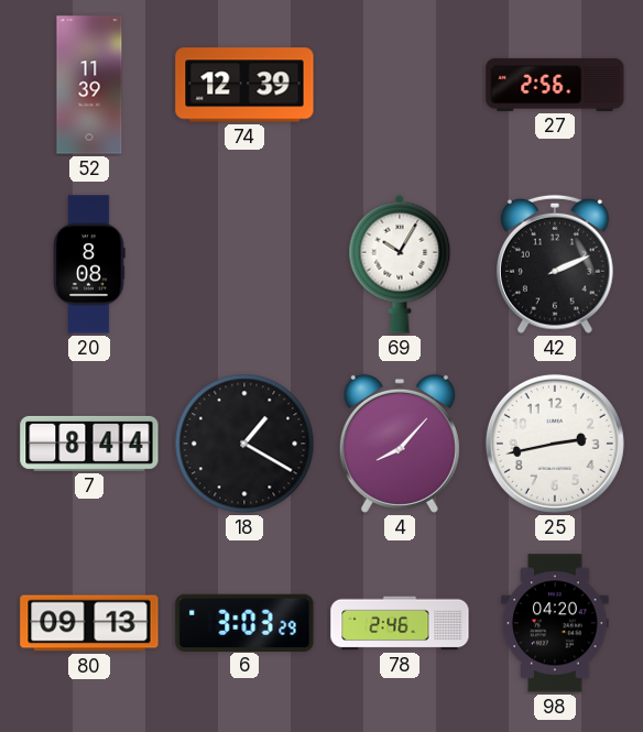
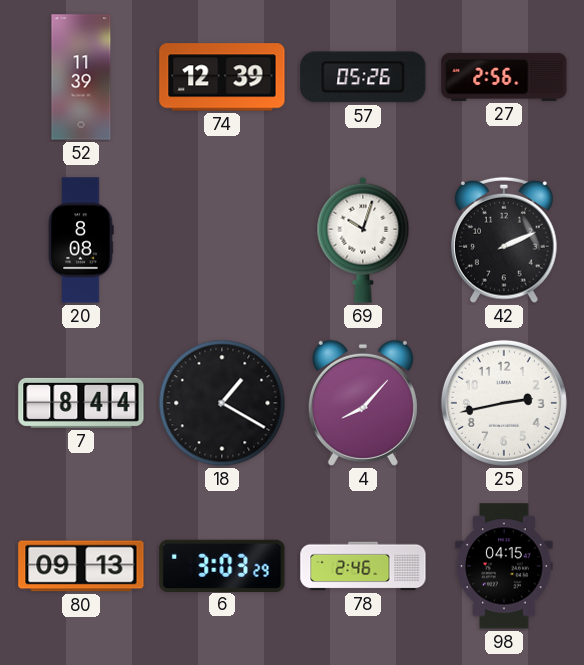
57: none -> 05:26
69: 10:05 -> 10:03
98: 04:20 -> 04:15
